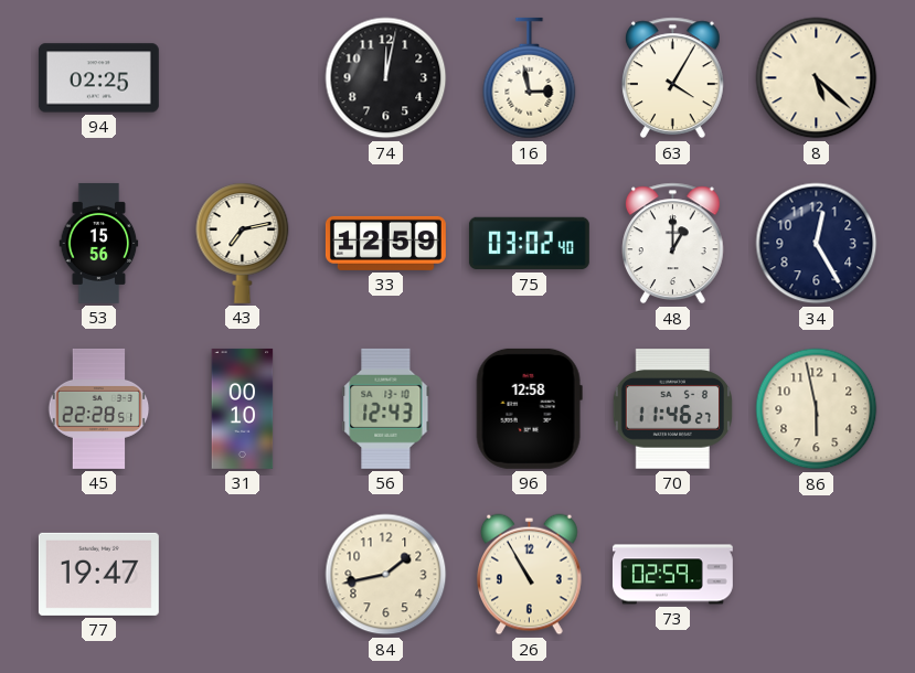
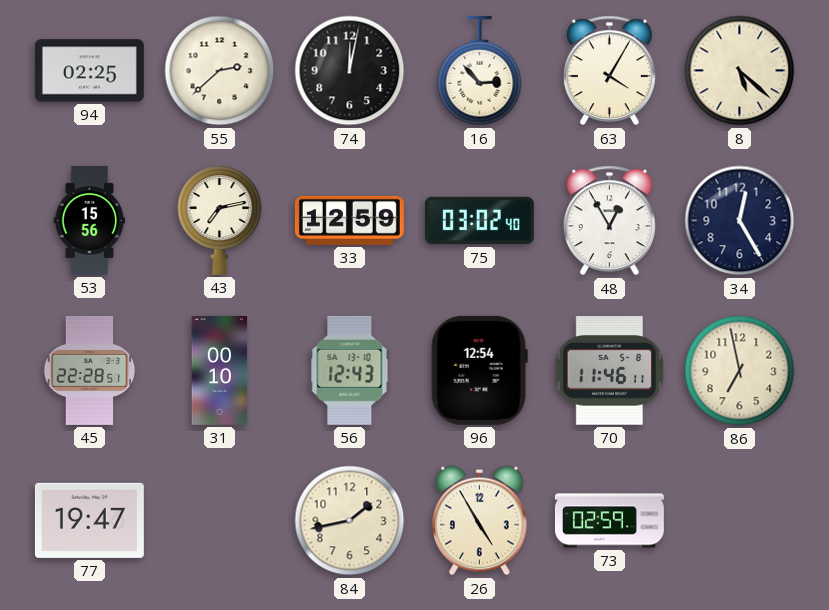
55: none -> 2:38
16: 2:58 -> 2:53
48: 1:00 -> 12:55
96: 12:58 -> 12:54
70: 11:46:27 -> 11:46:11
86: 5:58 -> 6:58
26: 10:55 -> 4:55
